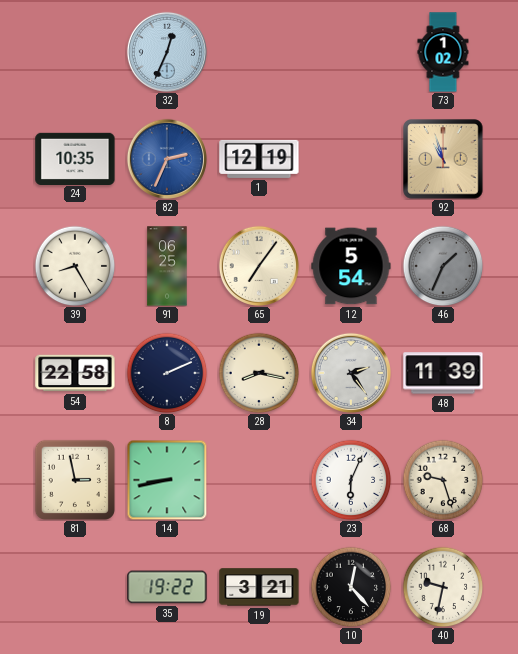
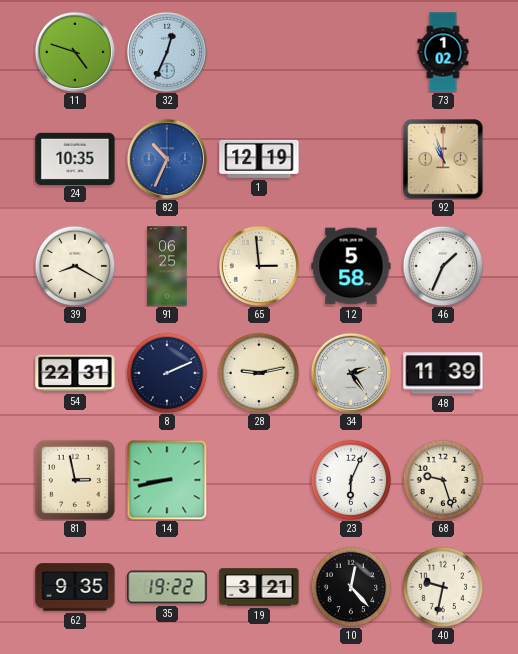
11: none -> 4:48
82: 2:34 -> 10:34
39: 8:25 -> 8:20
65: 7:06 -> 2:59
12: 5:54 -> 5:58
46 dial: grey -> white
54: 22:58 -> 22:31
28: 8:17 -> 9:13
62: none -> 9:35
